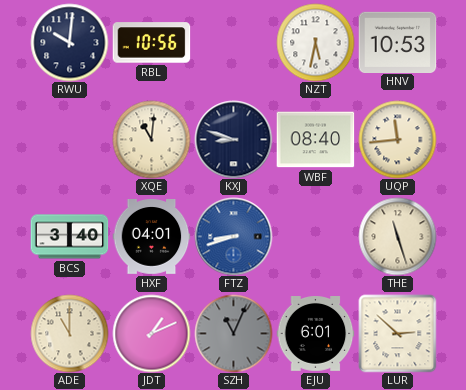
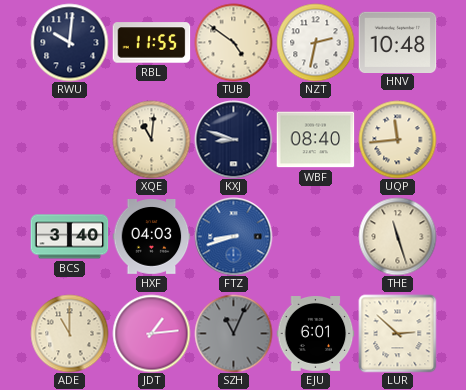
RBL: 10:56 -> 11:55
TUB: none -> 4:51
NZT: 5:32 -> 2:32
HNV: 10:53 -> 10:48
HXF: 04:01 -> 04:03
JDT: 1:11 -> 1:14
